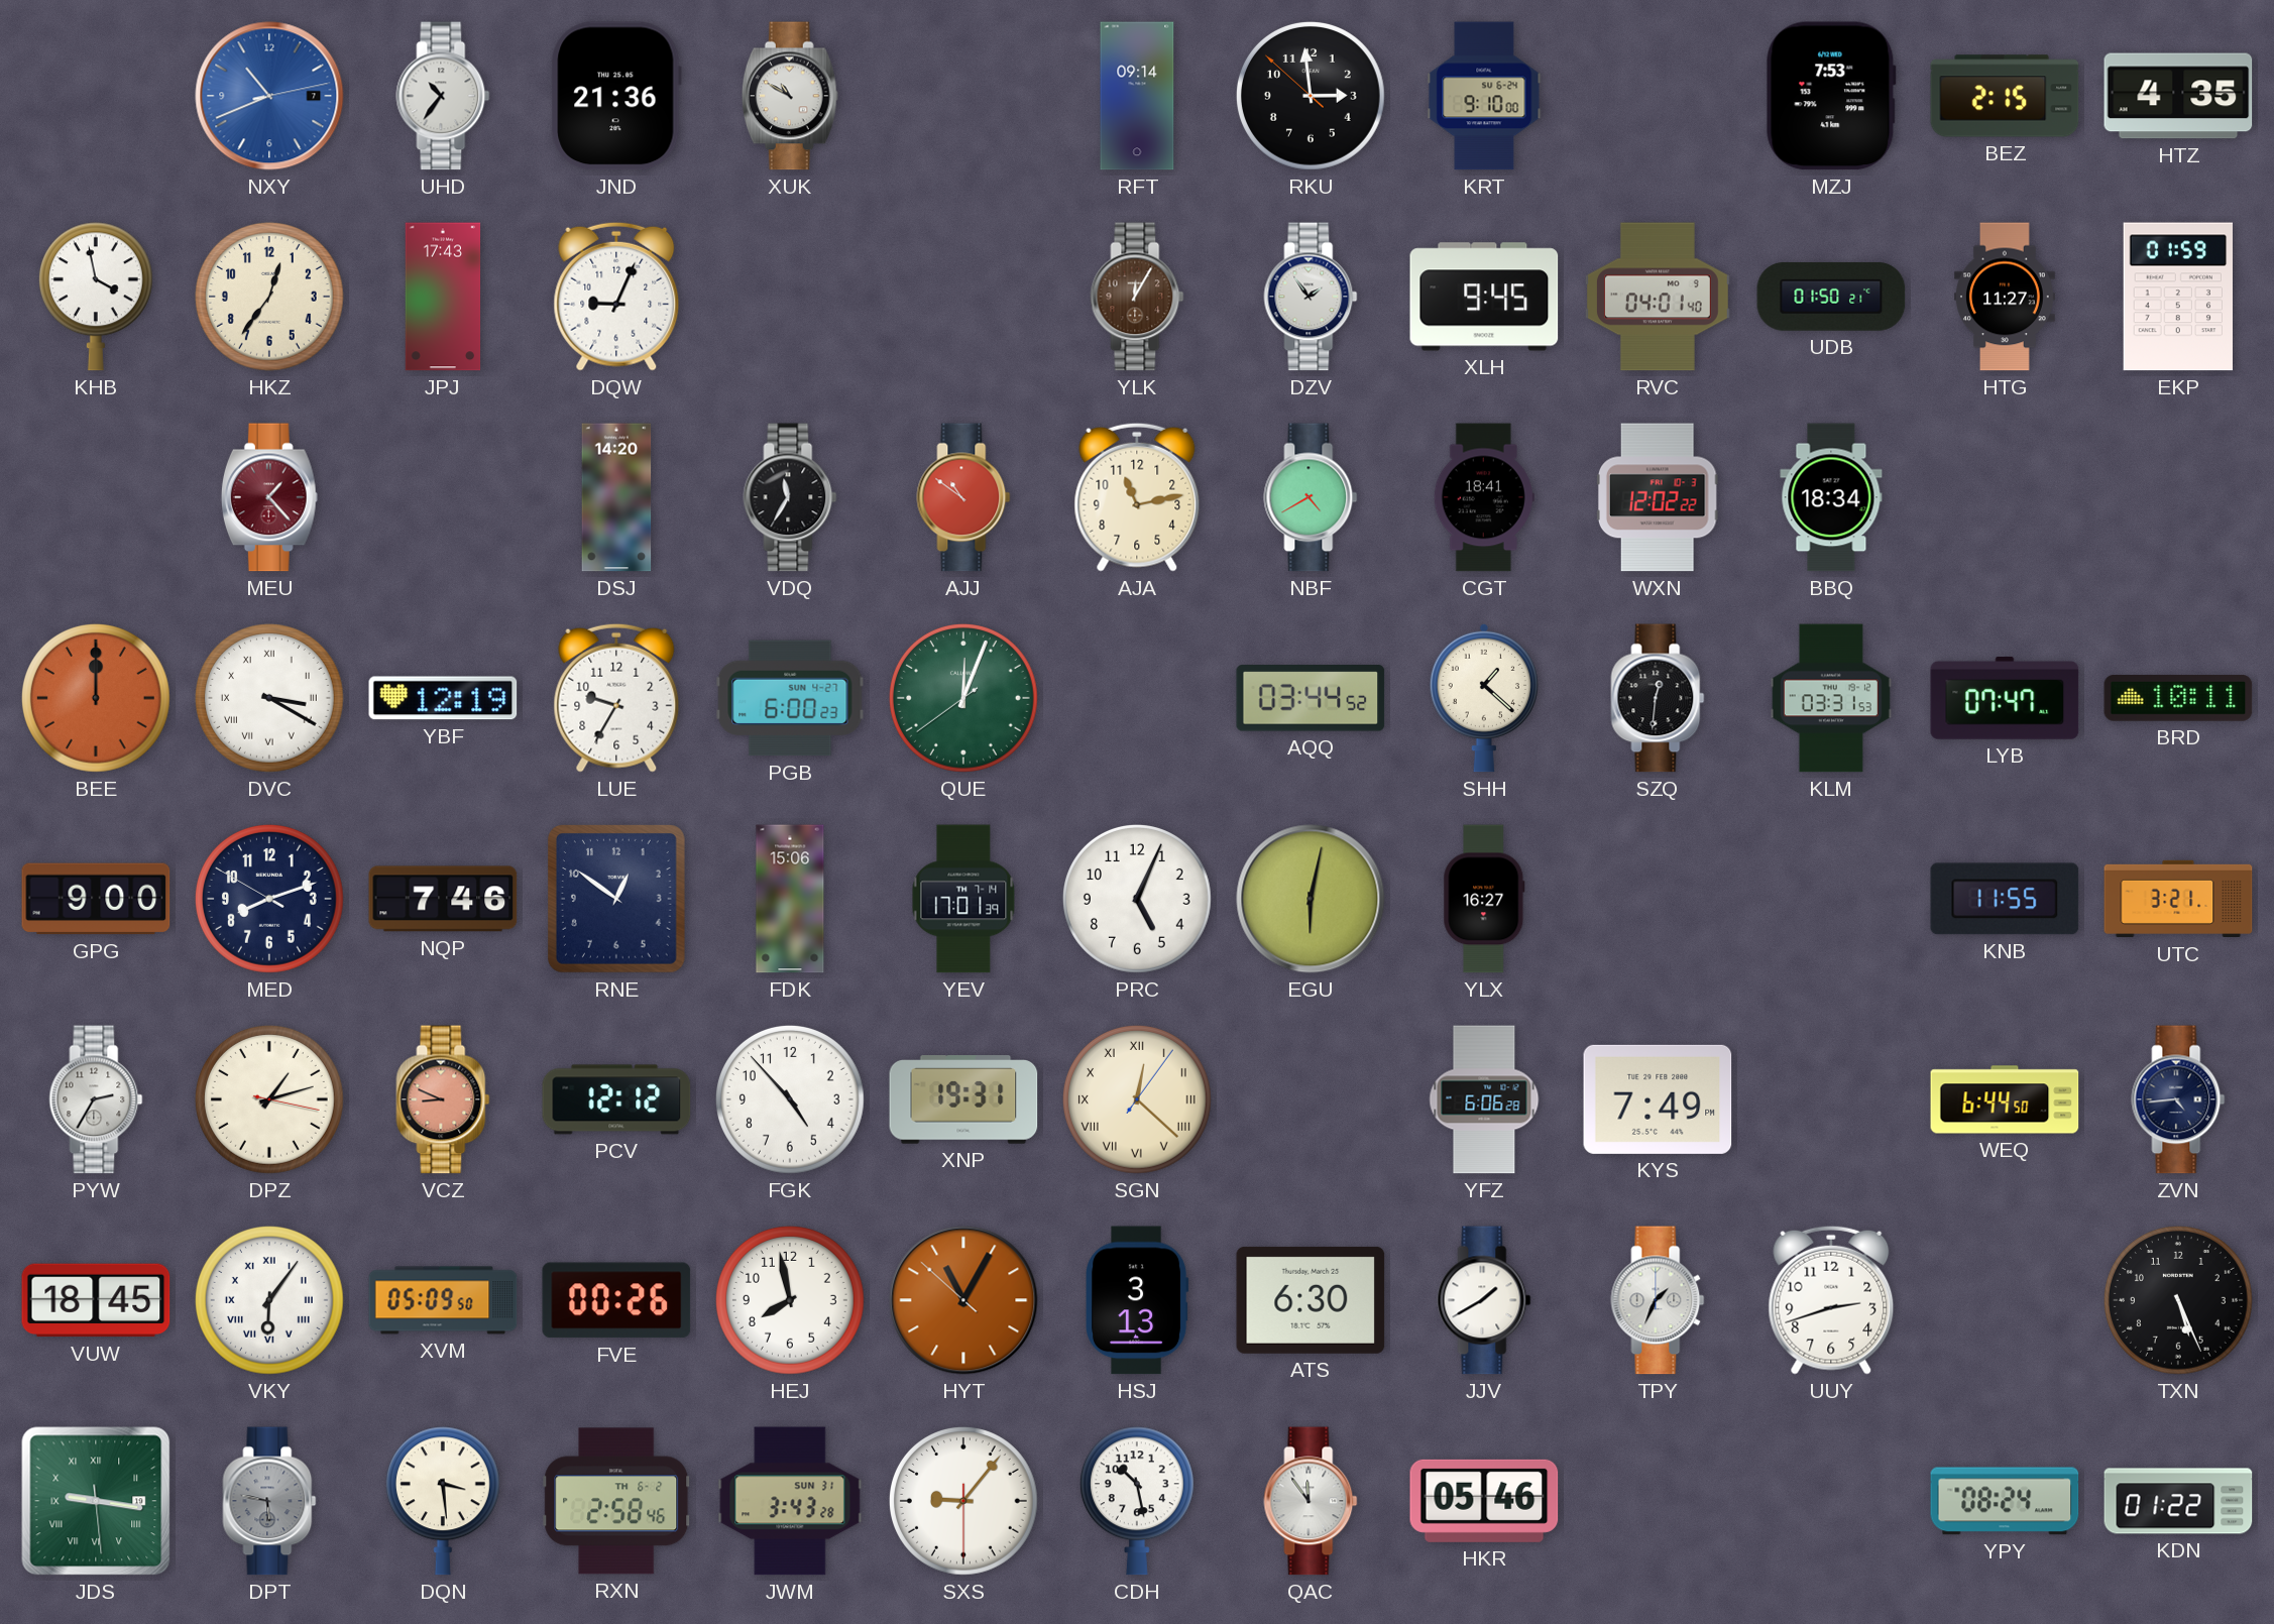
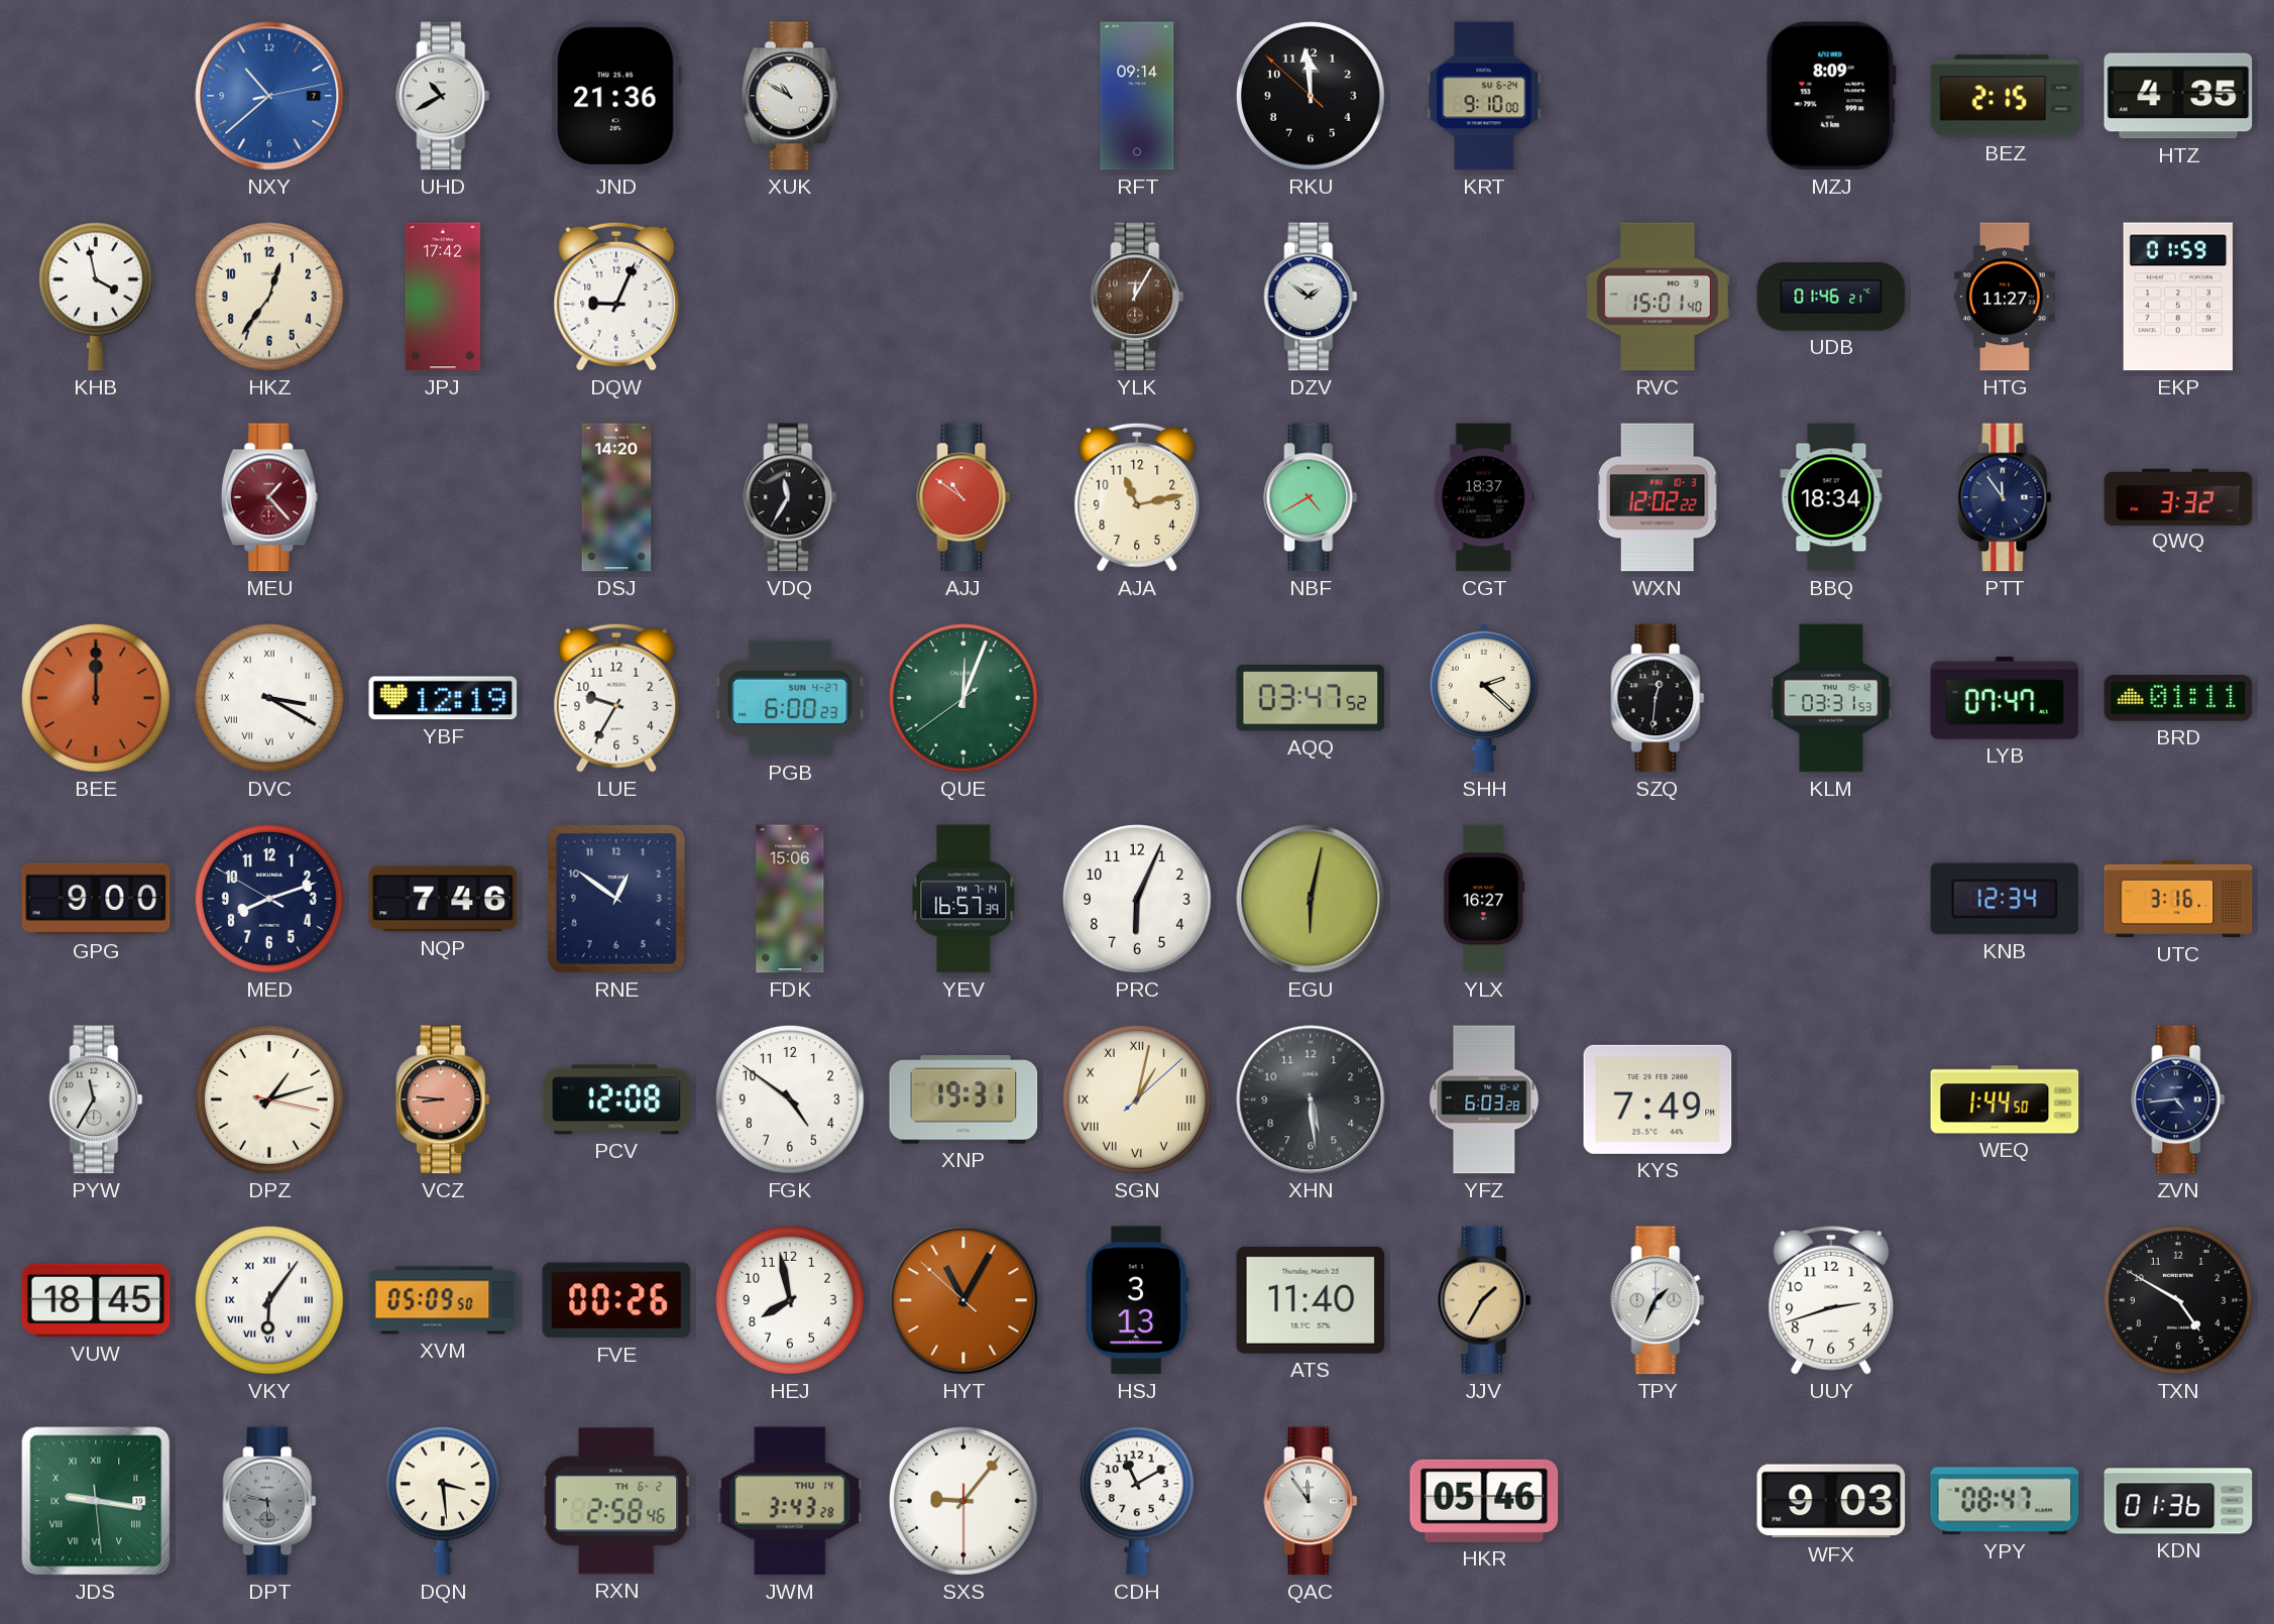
NXY: 10:41 -> 10:38
UHD: 10:36 -> 10:40
RKU: 2:58 -> 11:58
MZJ: 7:53 -> 8:09
JPJ: 17:43 -> 17:42
DZV: 1:54 -> 1:51
XLH: 9:45 -> none
RVC: 04:01 -> 15:01
UDB: 01:50 -> 01:46
CGT: 18:41 -> 18:37
PTT: none -> 11:54
QWQ: none -> 3:32
AQQ: 03:44 -> 03:47
SHH: 1:22 -> 2:22
BRD: 10:11 -> 01:11
YEV: 17:01 -> 16:57
PRC: 5:04 -> 6:04
KNB: 11:55 -> 12:34
UTC: 3:21 -> 3:16
PYW: 2:35 -> 11:35
VCZ: 8:49 -> 8:46
PCV: 12:12 -> 12:08
FGK: 4:53 -> 4:51
SGN: 12:22 -> 1:02
XHN: none -> 5:29
YFZ: 6:06 -> 6:03
WEQ: 6:44 -> 1:44
ATS: 6:30 -> 11:40
JJV: 1:40 -> 1:35
JJV dial: white -> champagne
TXN: 5:26 -> 4:50
JWM date: SUN 31 -> THU 14
CDH: 10:28 -> 11:10
WFX: none -> 9:03
YPY: 08:24 -> 08:47
KDN: 01:22 -> 01:36
